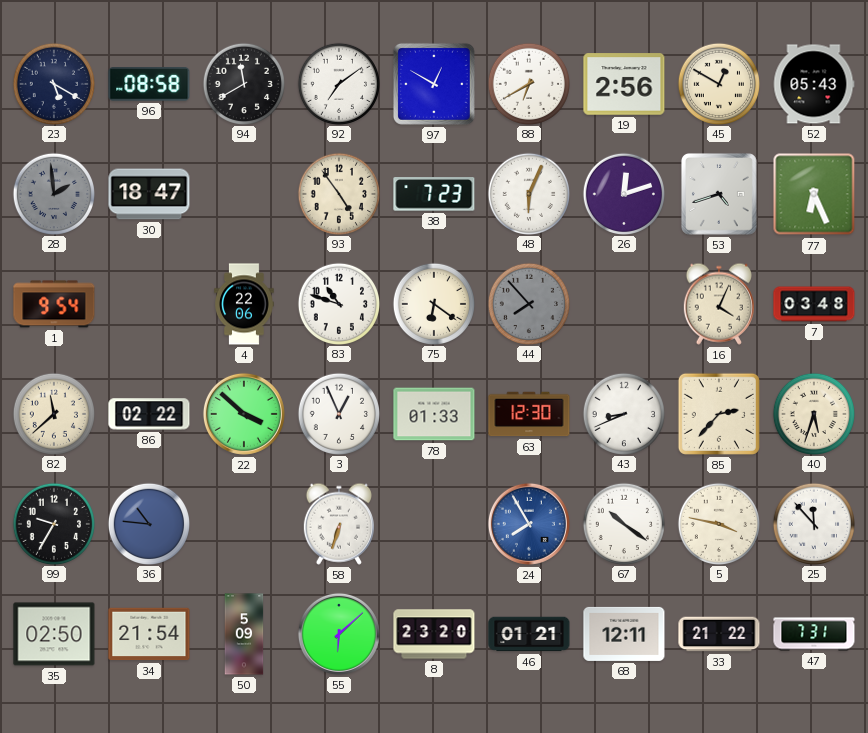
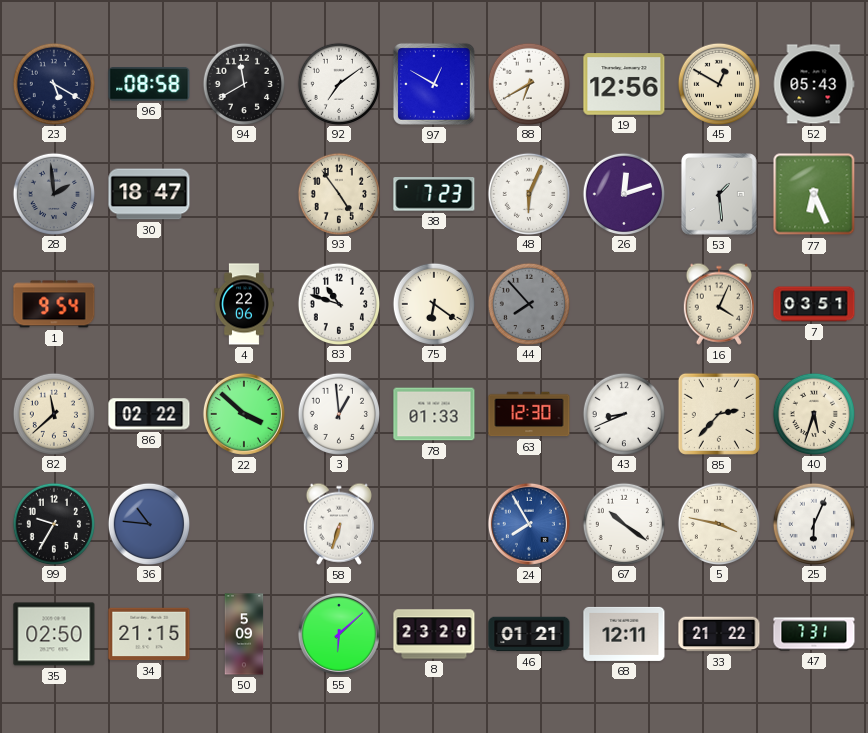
19: 2:56 -> 12:56
53: 4:42 -> 1:29
7: 03:48 -> 03:51
3: 12:56 -> 12:59
25: 11:53 -> 6:04
34: 21:54 -> 21:15
